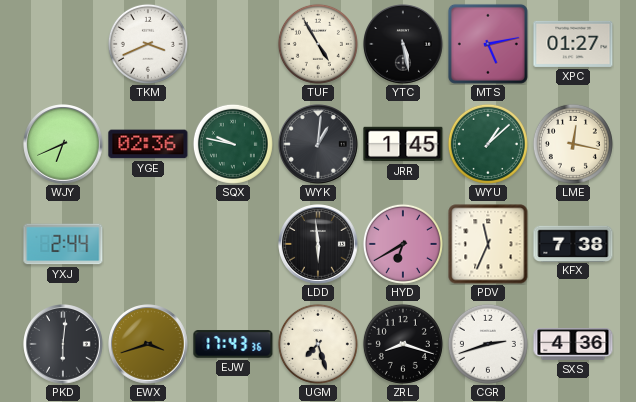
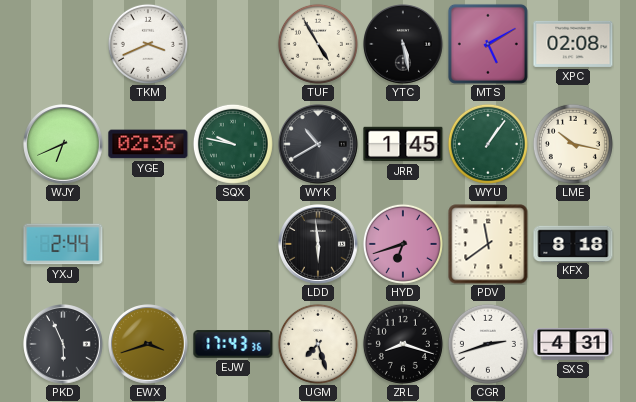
MTS: 5:13 -> 5:10
XPC: 01:27 -> 02:08
WYK: 1:01 -> 10:40
WYU: 1:08 -> 1:06
LME: 12:17 -> 10:17
HYD: 6:40 -> 6:42
PDV: 11:34 -> 11:39
KFX: 7:38 -> 8:18
PKD: 6:01 -> 5:56
SXS: 4:36 -> 4:31
